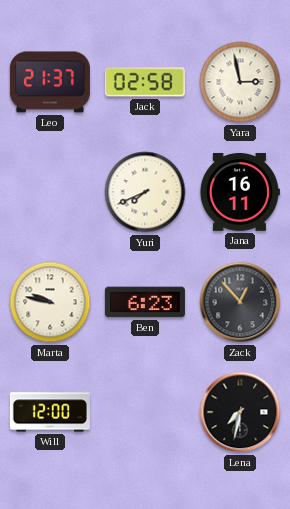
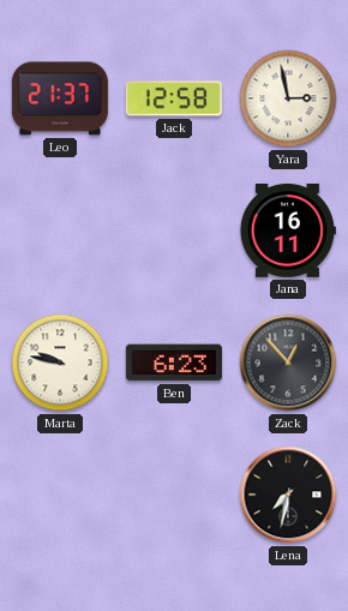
Jack: 02:58 -> 12:58
Yuri: 7:41 -> none
Will: 12:00 -> none
